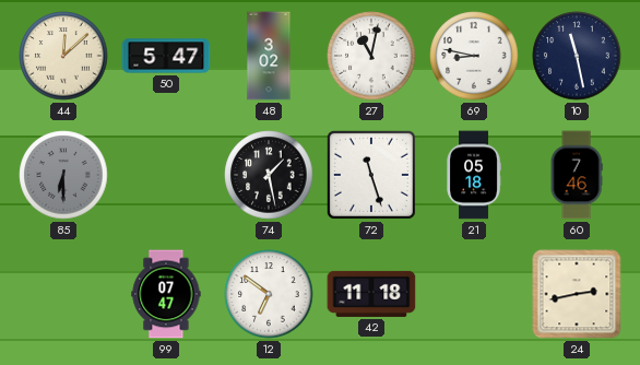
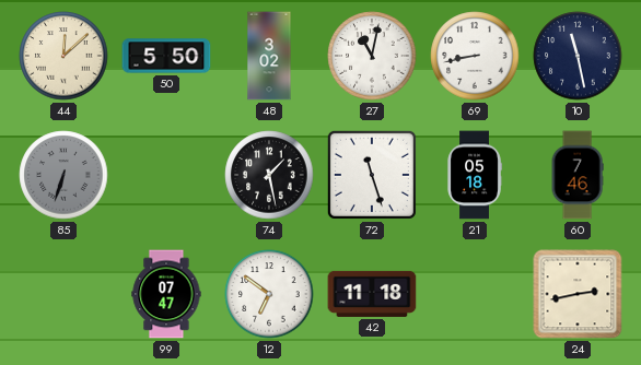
50: 5:47 -> 5:50
69: 8:47 -> 8:43
85: 6:30 -> 6:33
